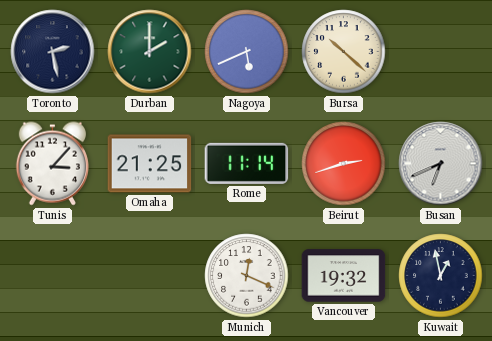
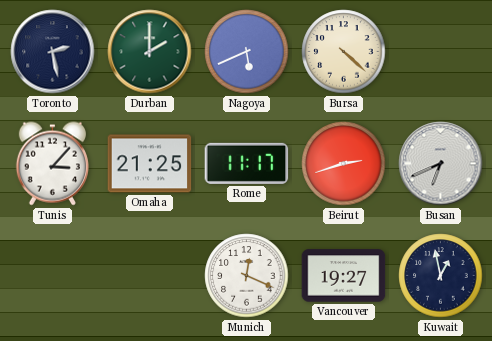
Bursa: 10:22 -> 4:22
Rome: 11:14 -> 11:17
Vancouver: 19:32 -> 19:27
